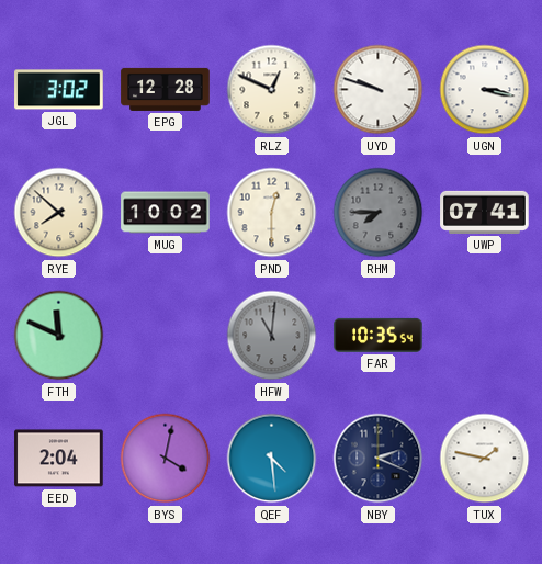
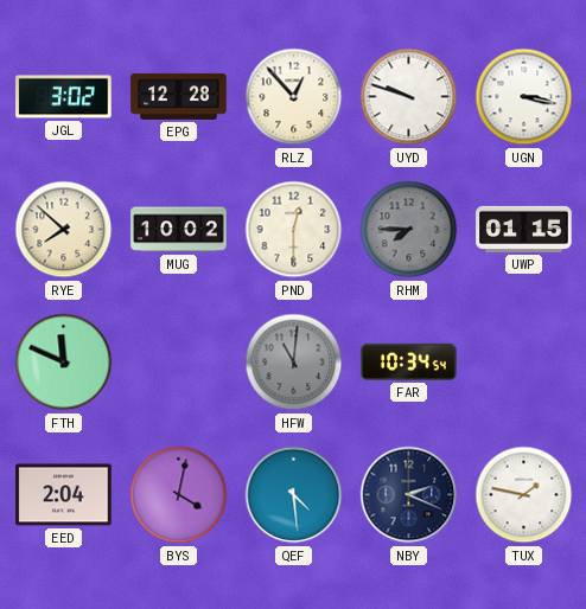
RLZ: 12:49 -> 12:53
UWP: 07:41 -> 01:15
FAR: 10:35 -> 10:34
